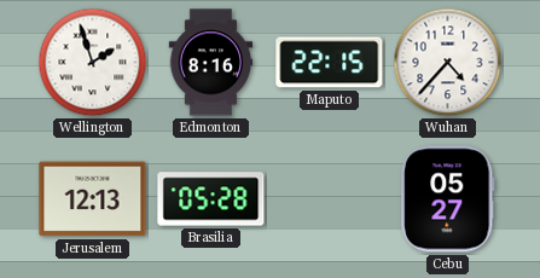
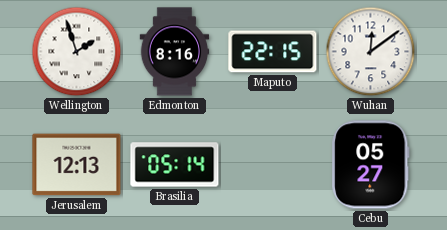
Wuhan: 4:37 -> 12:09
Brasilia: 05:28 -> 05:14
